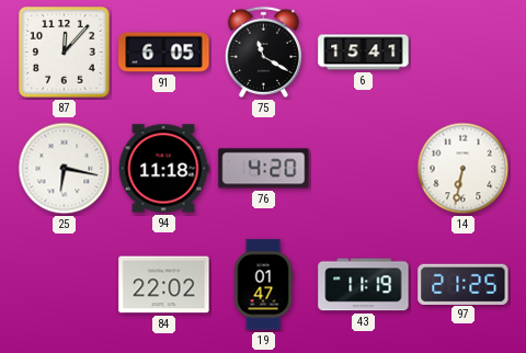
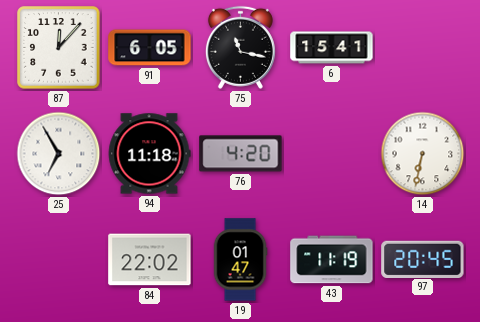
75: 11:20 -> 11:17
25: 6:17 -> 6:55
97: 21:25 -> 20:45
